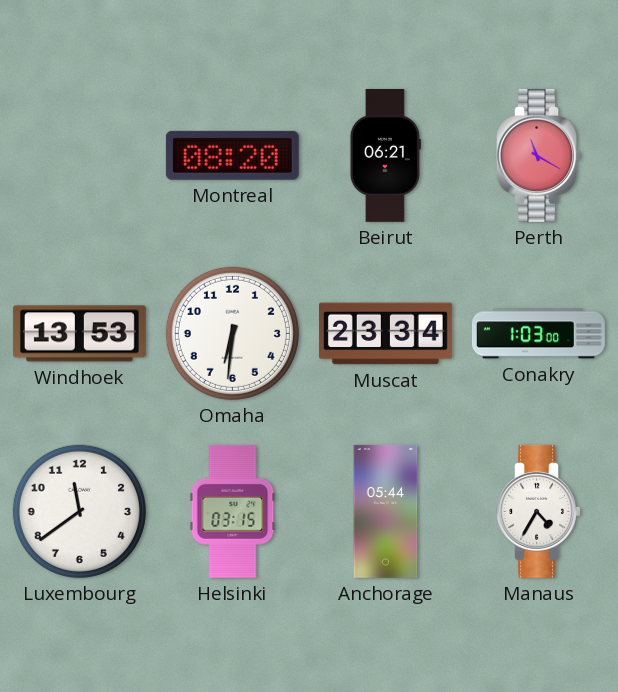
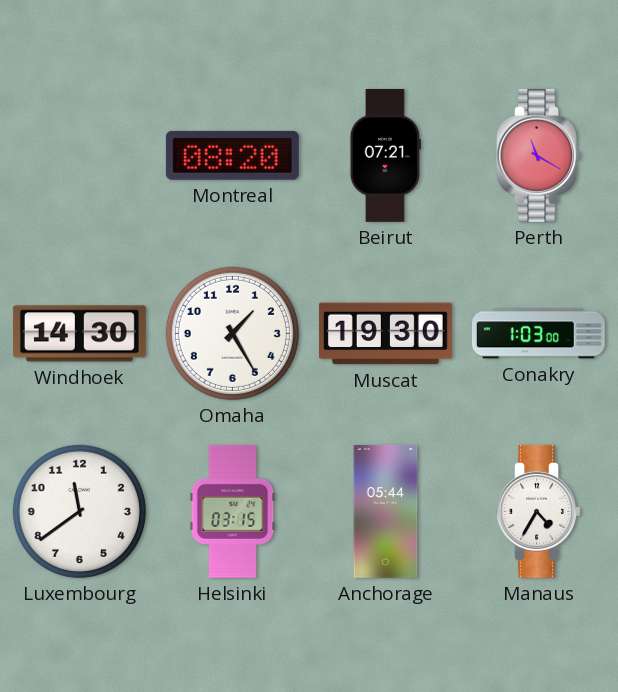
Beirut: 06:21 -> 07:21
Windhoek: 13:53 -> 14:30
Omaha: 6:31 -> 1:25
Muscat: 23:34 -> 19:30
